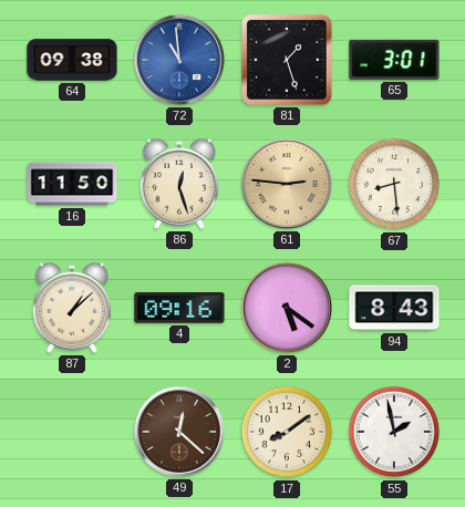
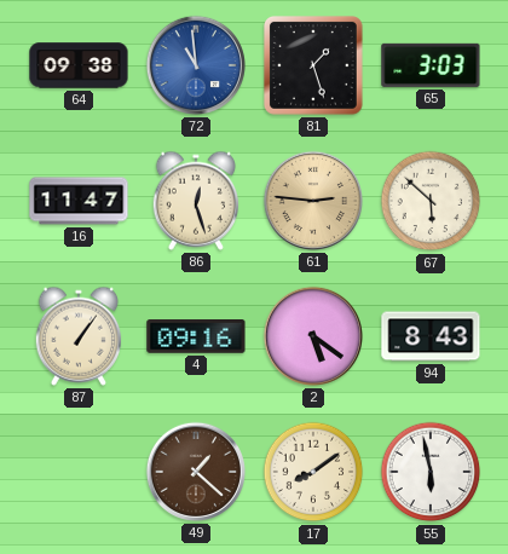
65: 3:01 -> 3:03
16: 11:50 -> 11:47
67: 8:29 -> 5:52
87: 1:08 -> 1:06
49: 12:22 -> 1:22
55: 1:58 -> 5:58
